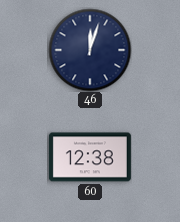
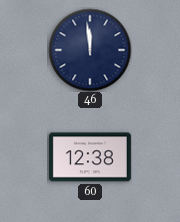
46: 12:03 -> 11:59
